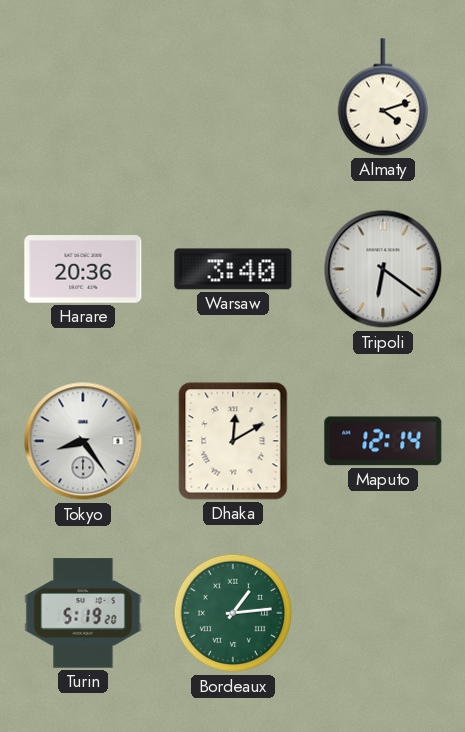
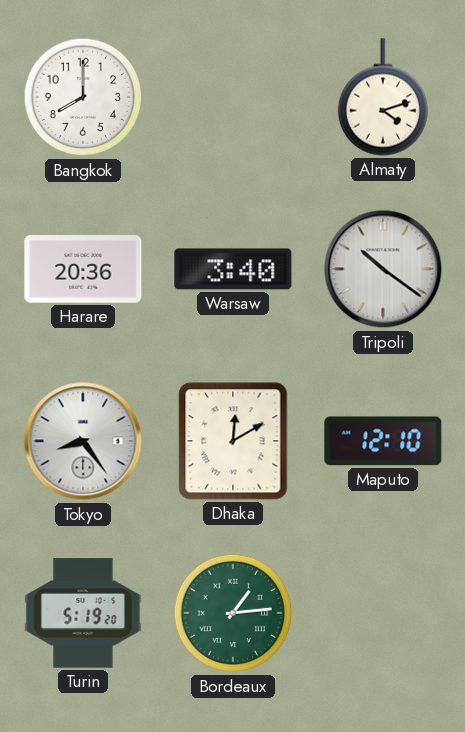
Bangkok: none -> 8:00
Tripoli: 6:21 -> 10:21
Maputo: 12:14 -> 12:10
